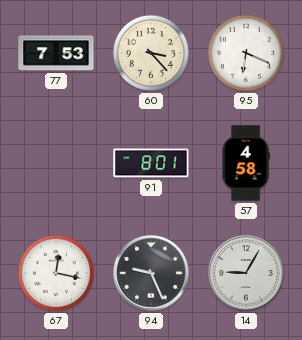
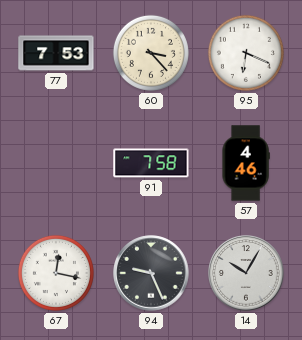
91: 8:01 -> 7:58
57: 4:58 -> 4:46
14: 9:05 -> 10:05
